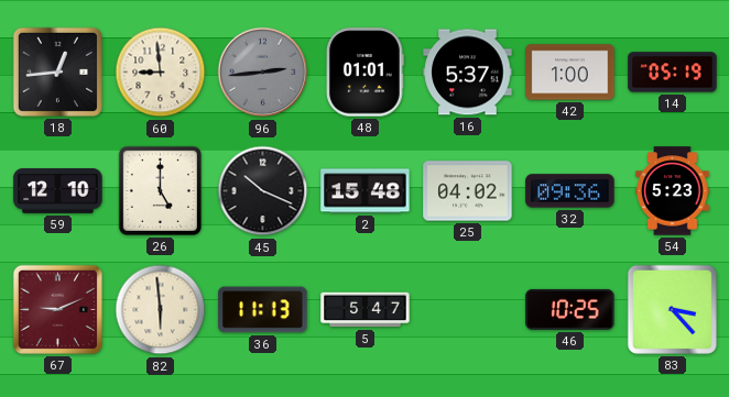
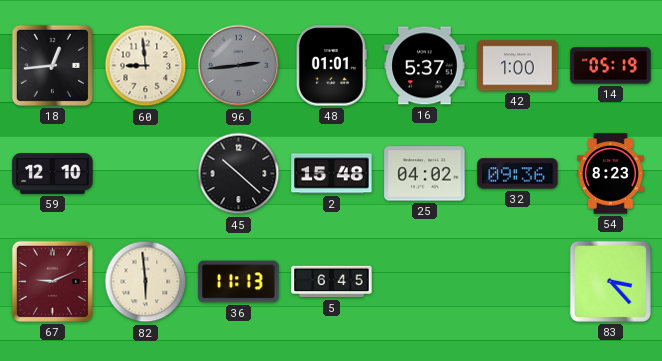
26: 5:00 -> none
45: 10:19 -> 10:22
54: 5:23 -> 8:23
5: 5:47 -> 6:45
46: 10:25 -> none
